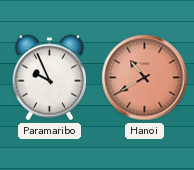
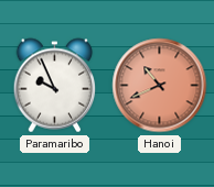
Hanoi: 10:40 -> 10:41
